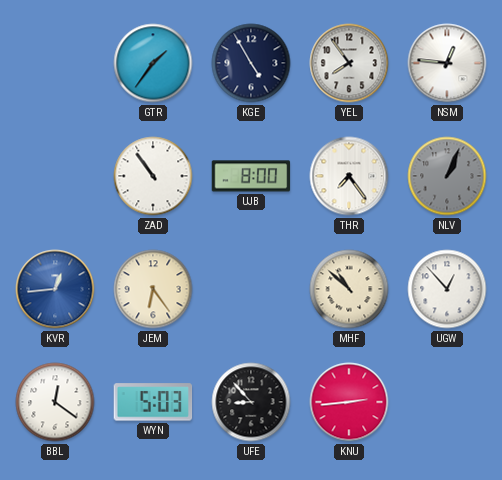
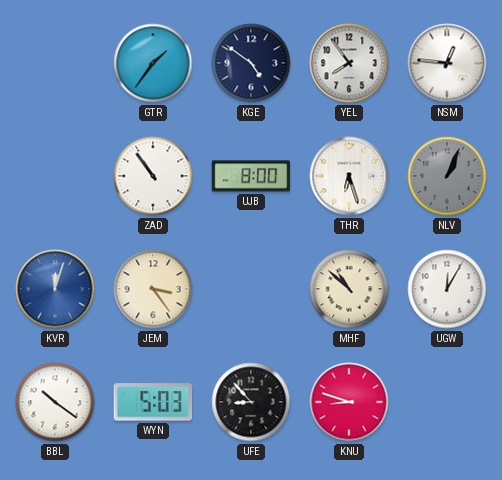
KGE: 4:55 -> 4:51
THR: 7:24 -> 6:27
KVR: 12:44 -> 12:03
JEM: 6:24 -> 3:24
UGW: 12:53 -> 12:05
BBL: 12:21 -> 10:21
KNU: 2:44 -> 8:48
